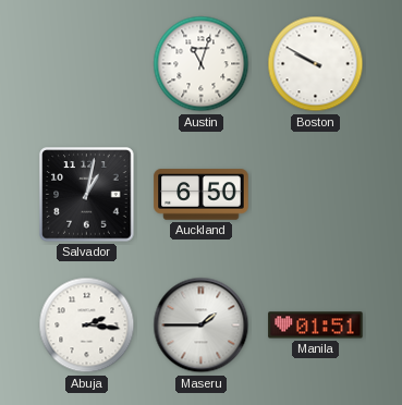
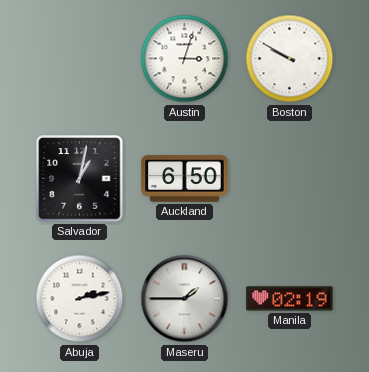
Austin: 11:03 -> 3:03
Abuja: 2:16 -> 2:13
Manila: 01:51 -> 02:19
